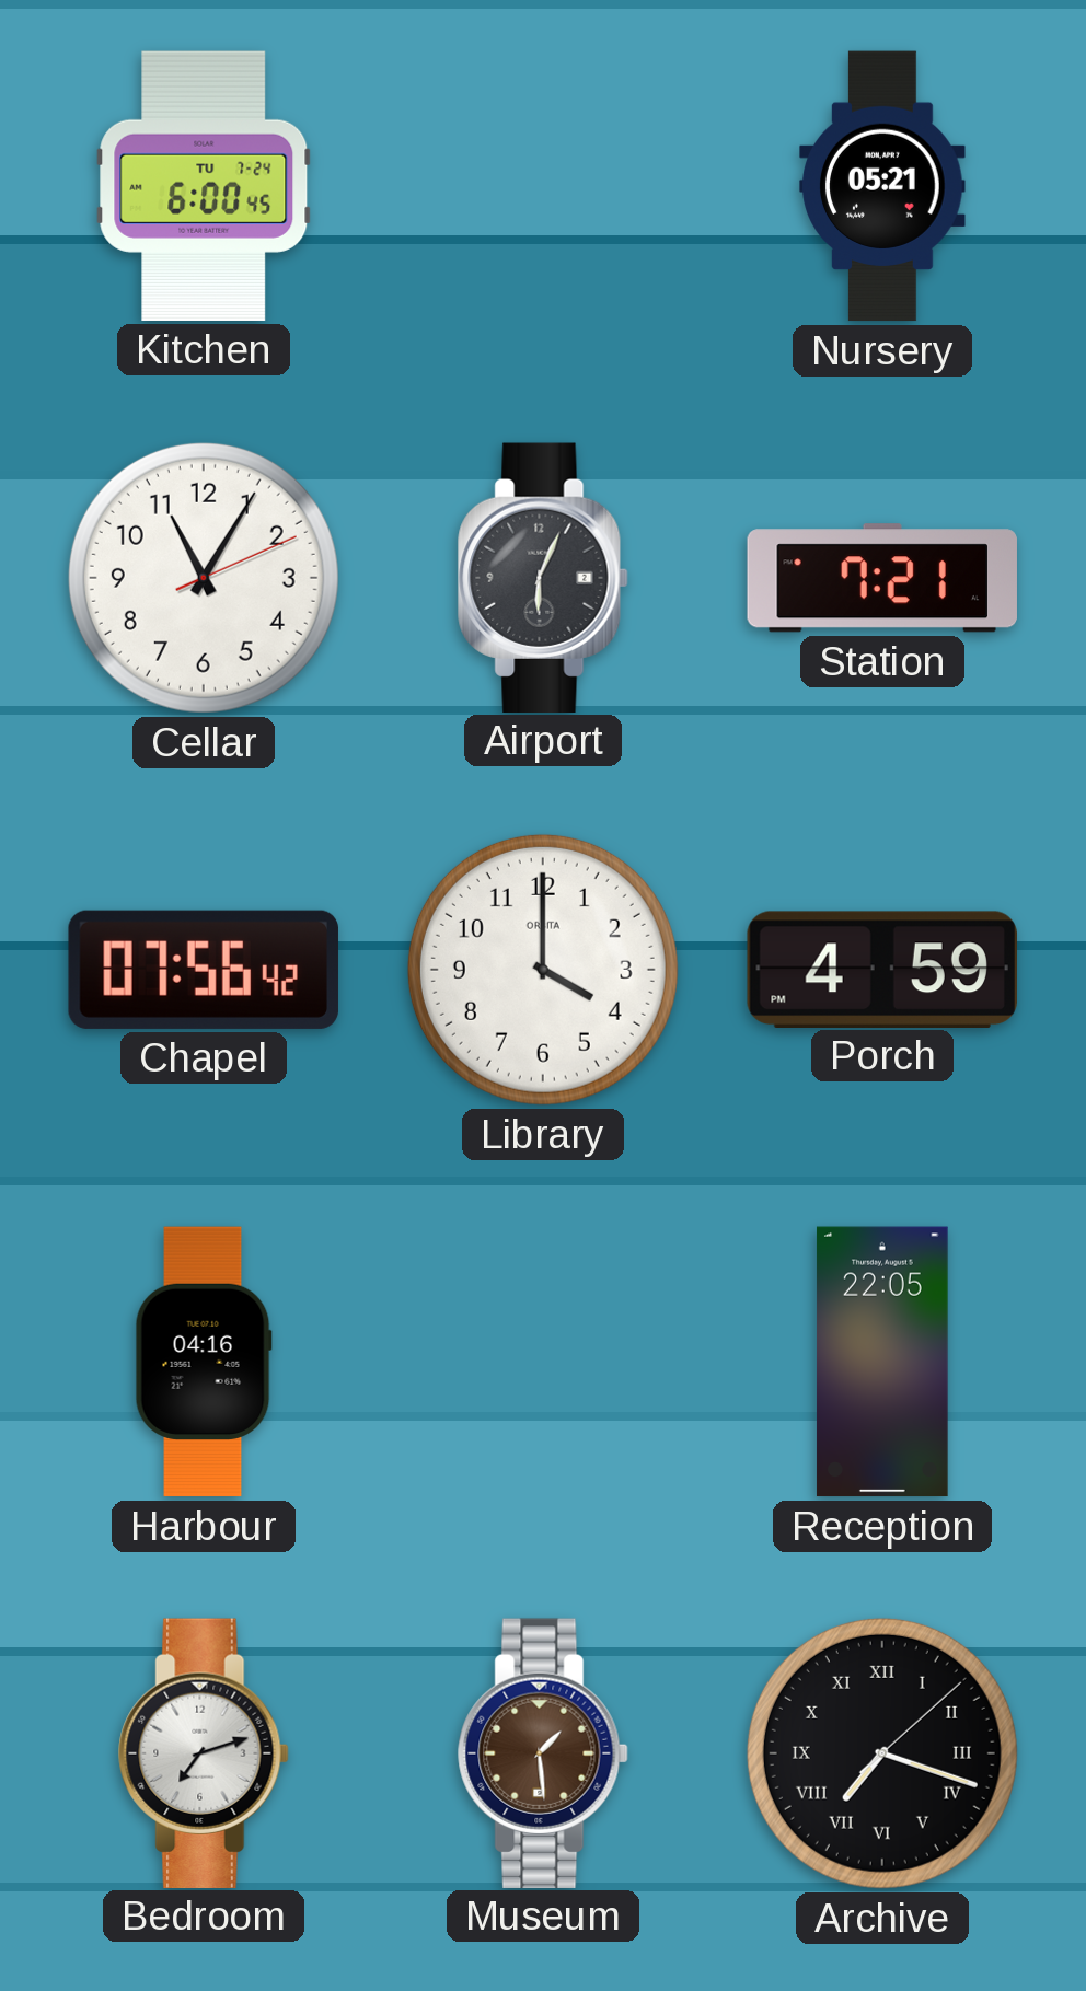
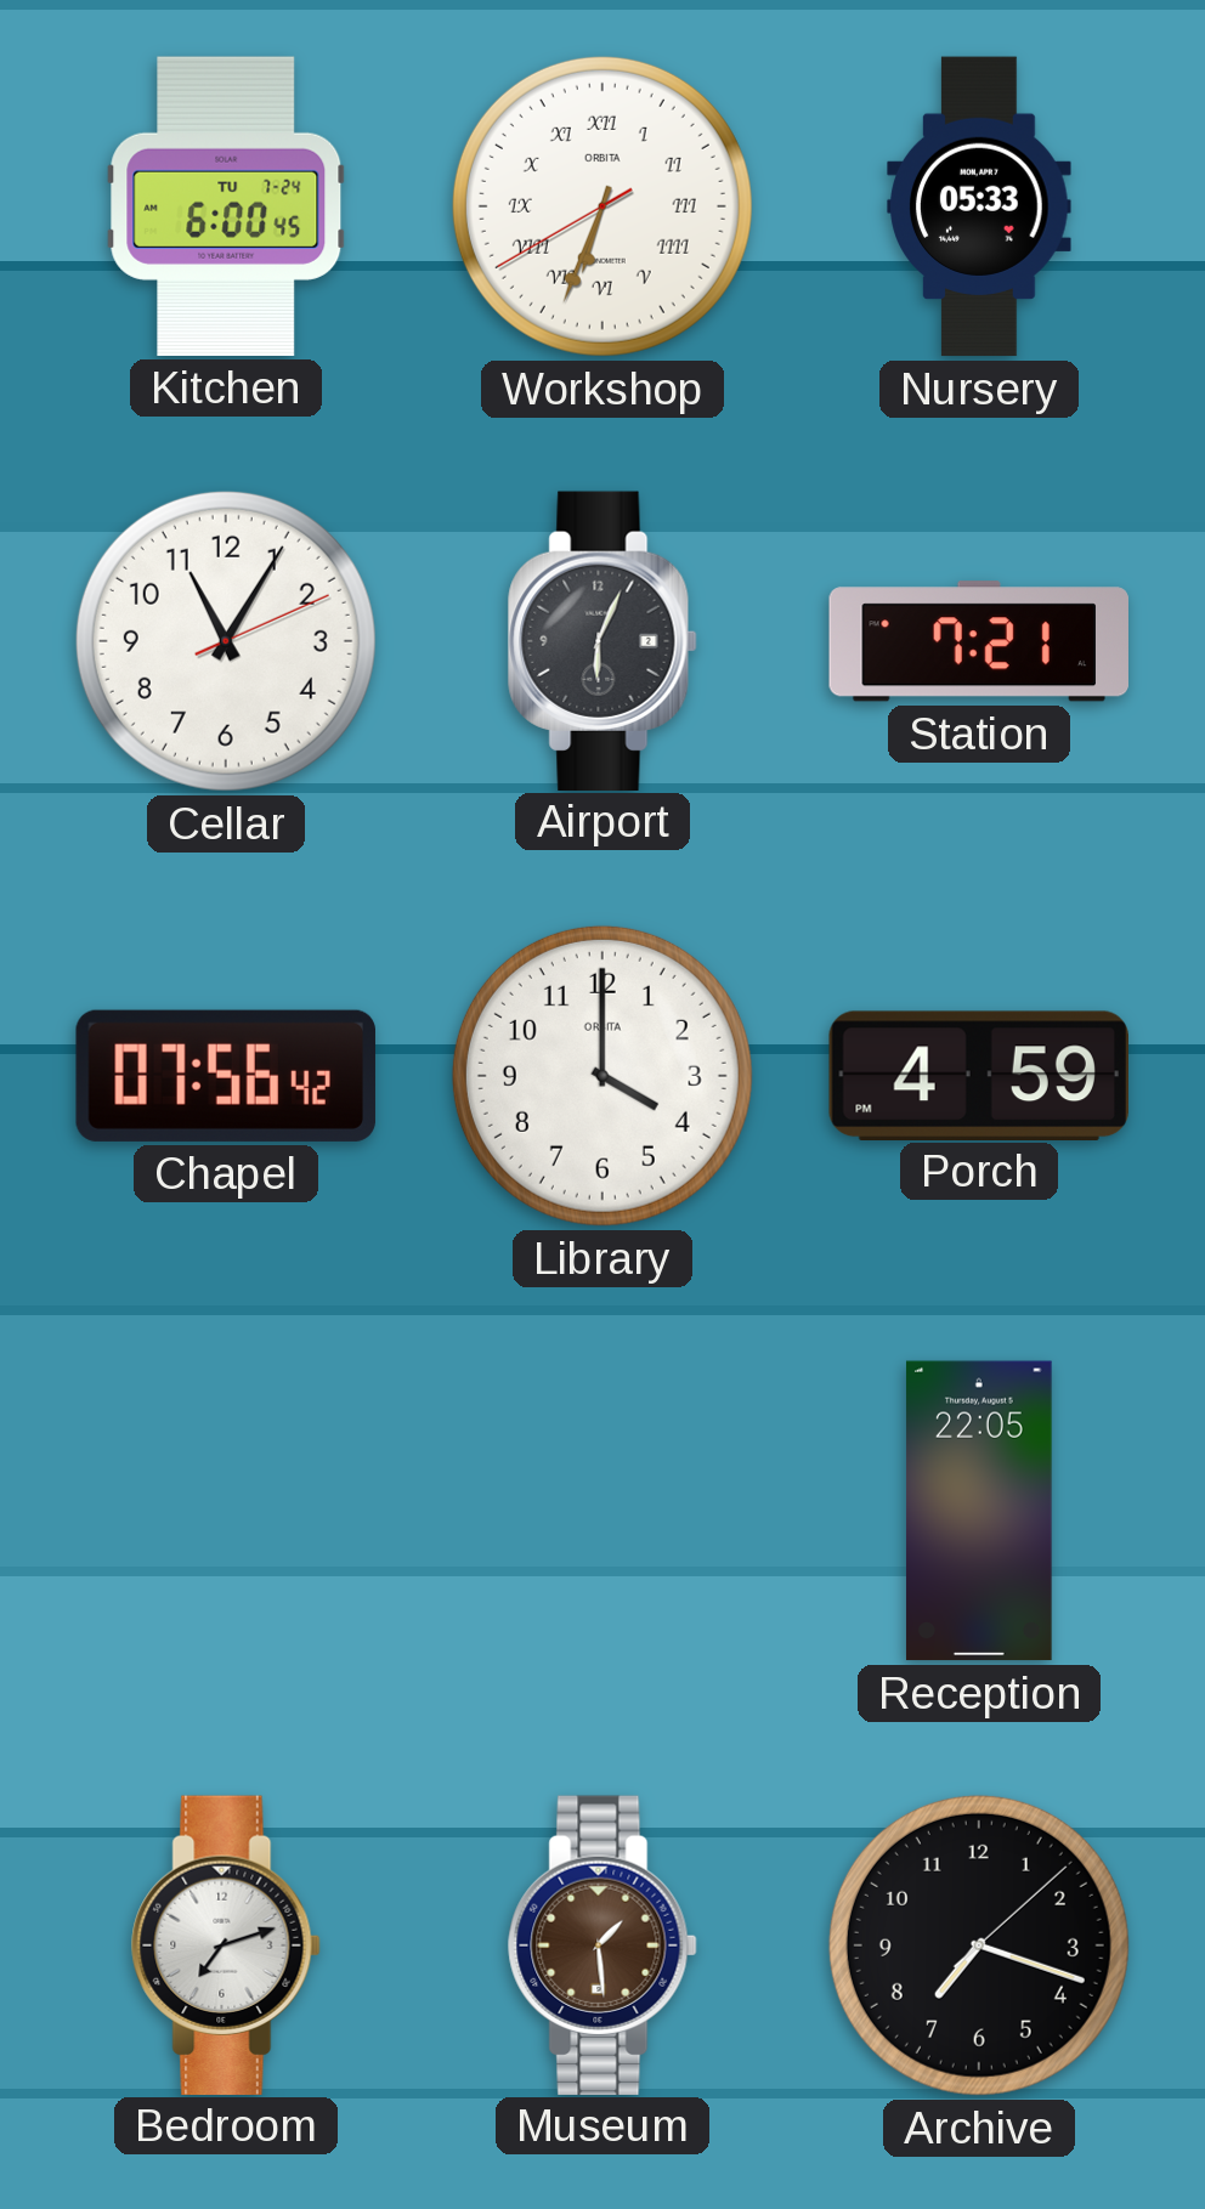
Workshop: none -> 6:33
Nursery: 05:21 -> 05:33
Harbour: 04:16 -> none
Archive numerals: Roman -> Arabic
